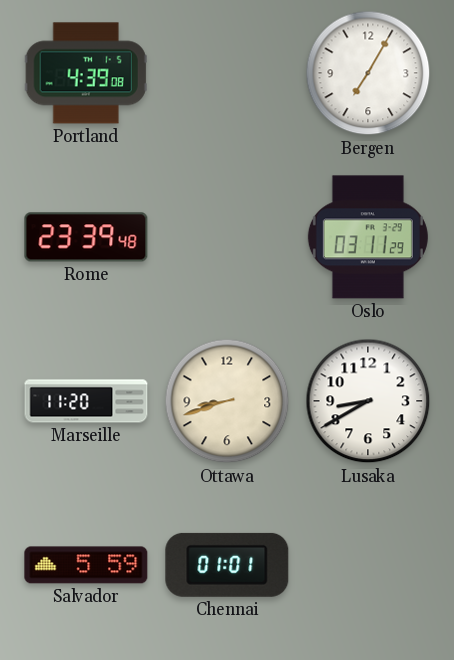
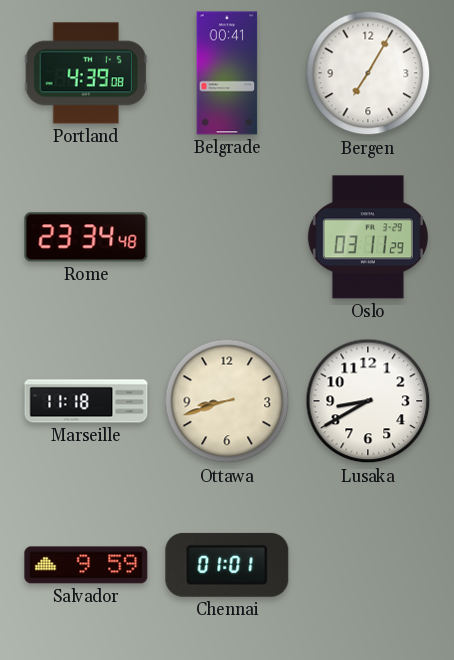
Belgrade: none -> 00:41
Rome: 23:39 -> 23:34
Marseille: 11:20 -> 11:18
Salvador: 5:59 -> 9:59
